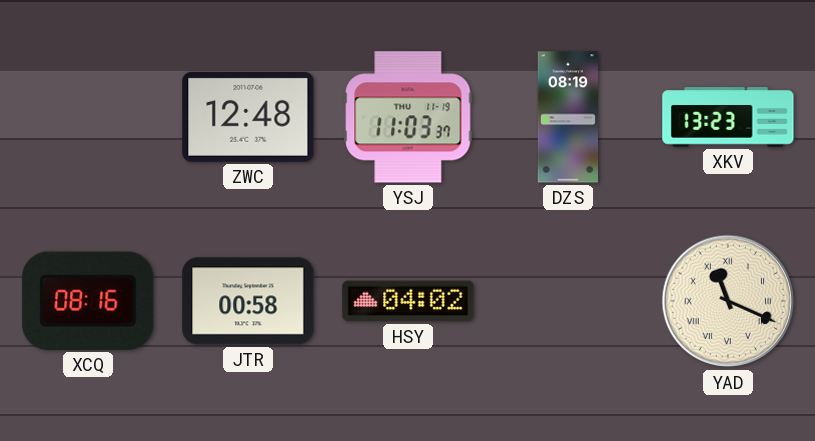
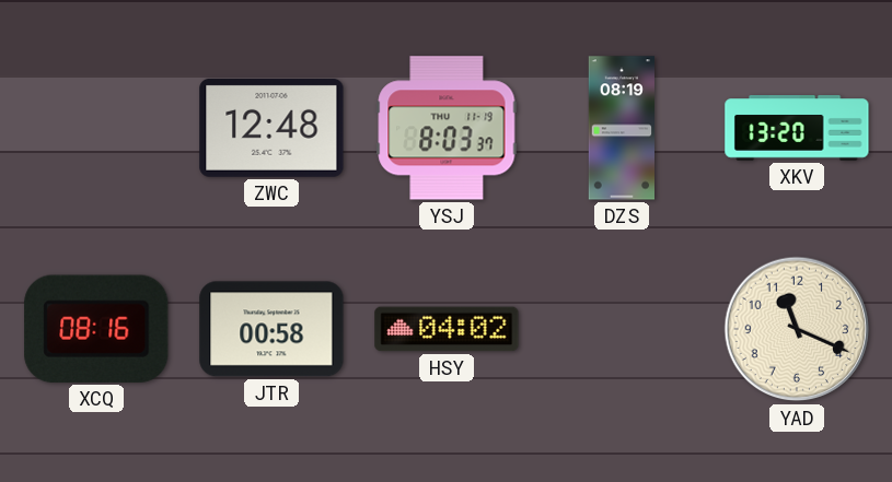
YSJ: 11:03 -> 8:03
XKV: 13:23 -> 13:20
YAD numerals: Roman -> Arabic
